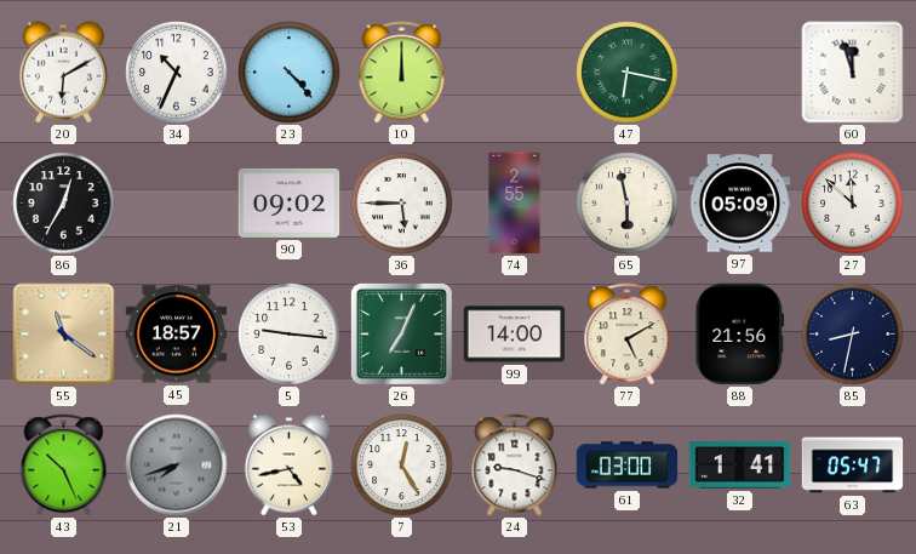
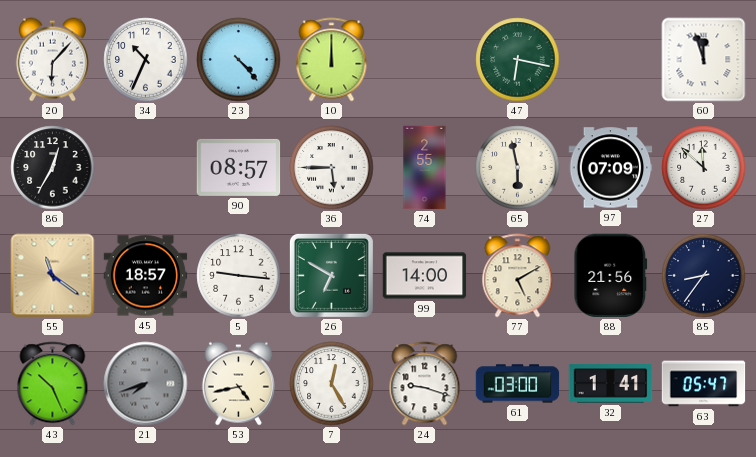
20: 6:10 -> 6:07
90: 09:02 -> 08:57
97: 05:09 -> 07:09
26: 7:04 -> 6:50
85: 8:32 -> 8:36
